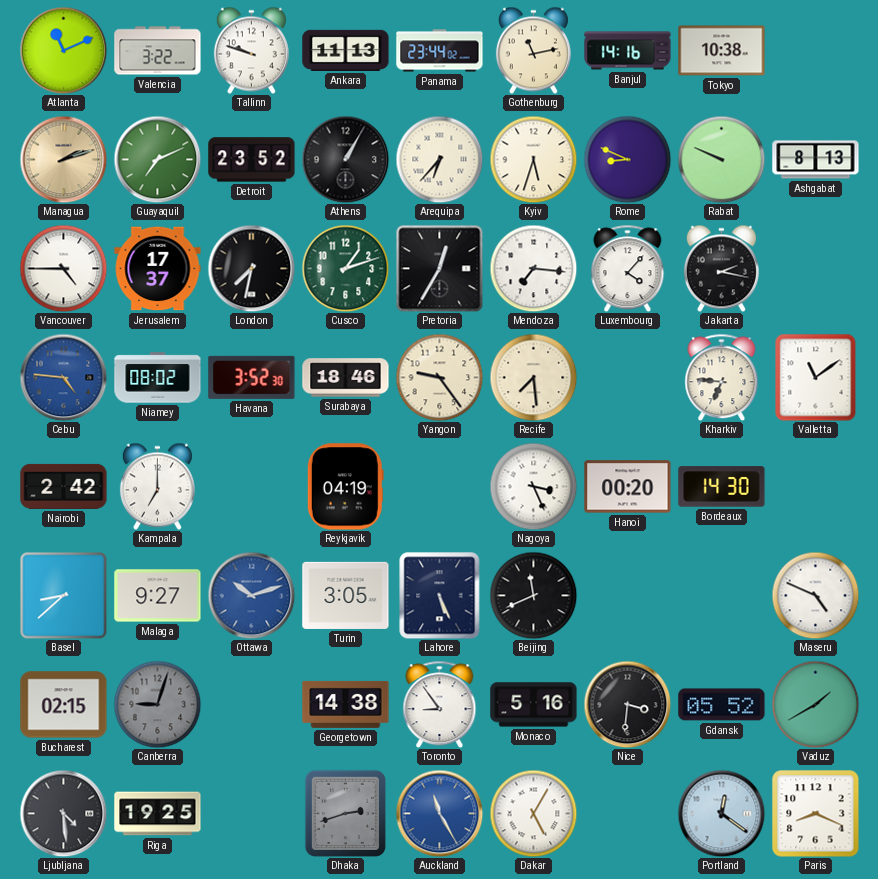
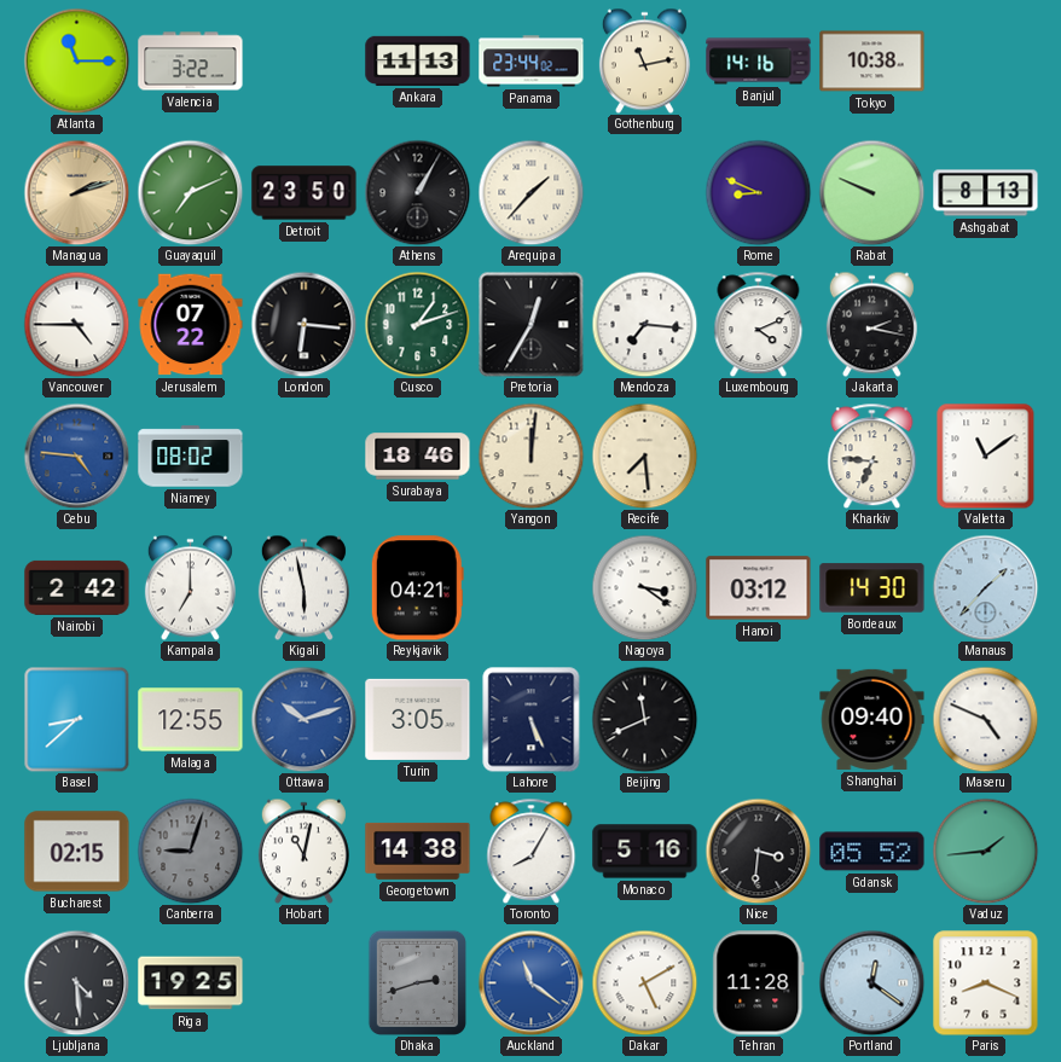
Atlanta: 11:11 -> 11:15
Tallinn: 9:48 -> none
Detroit: 23:52 -> 23:50
Arequipa: 6:37 -> 1:37
Kyiv: 5:33 -> none
Jerusalem: 17:37 -> 07:22
London: 7:32 -> 6:16
Luxembourg: 4:07 -> 4:11
Havana: 3:52 -> none
Yangon: 9:24 -> 12:01
Kigali: none -> 5:58
Reykjavik: 04:19 -> 04:21
Nagoya: 3:26 -> 3:21
Hanoi: 00:20 -> 03:12
Manaus: none -> 1:37
Malaga: 9:27 -> 12:55
Shanghai: none -> 09:40
Hobart: none -> 11:02
Toronto: 8:54 -> 8:05
Vaduz: 1:40 -> 1:44
Auckland: 11:25 -> 11:21
Dakar: 5:05 -> 5:10
Tehran: none -> 11:28
